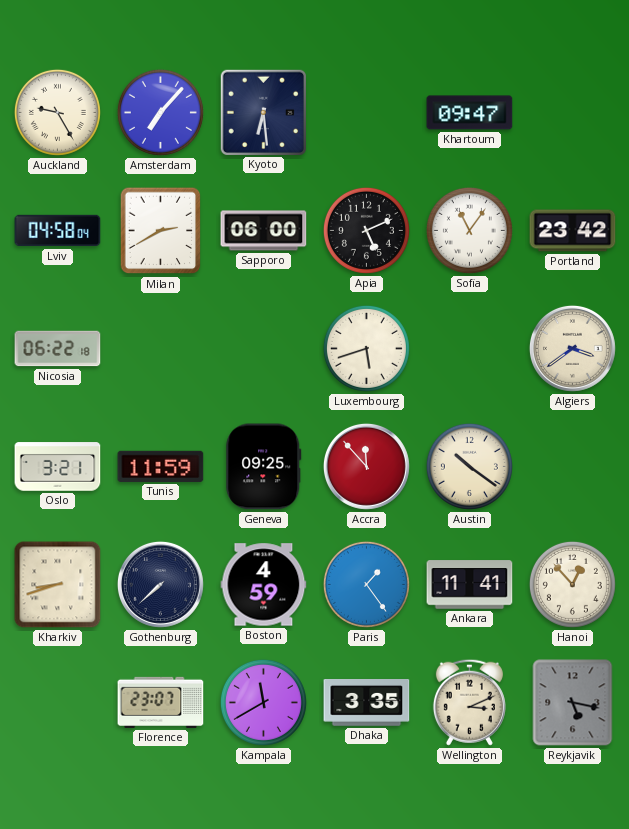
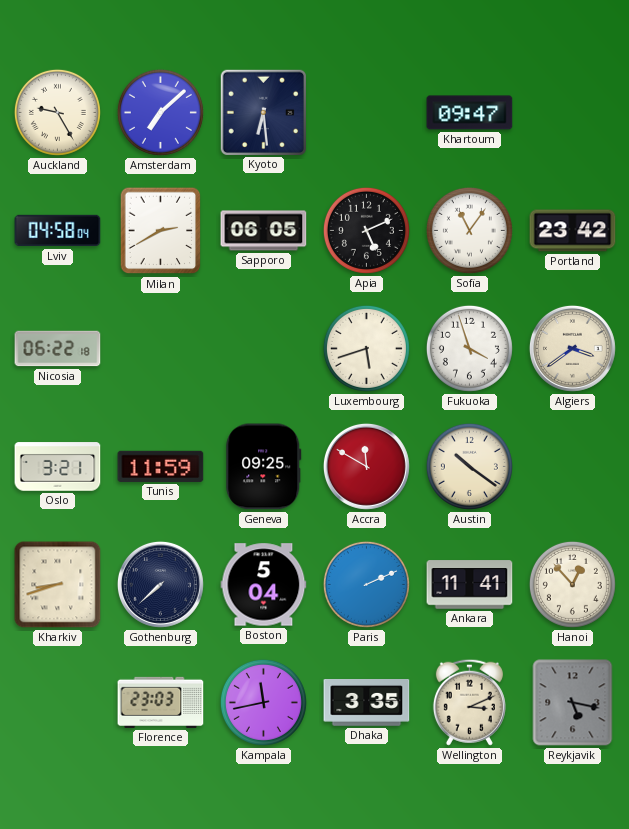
Amsterdam: 7:07 -> 7:08
Sapporo: 06:00 -> 06:05
Fukuoka: none -> 3:57
Accra: 11:53 -> 11:50
Boston: 4:59 -> 5:04
Paris: 1:24 -> 2:11
Florence: 23:07 -> 23:03
Kampala: 11:40 -> 11:43
